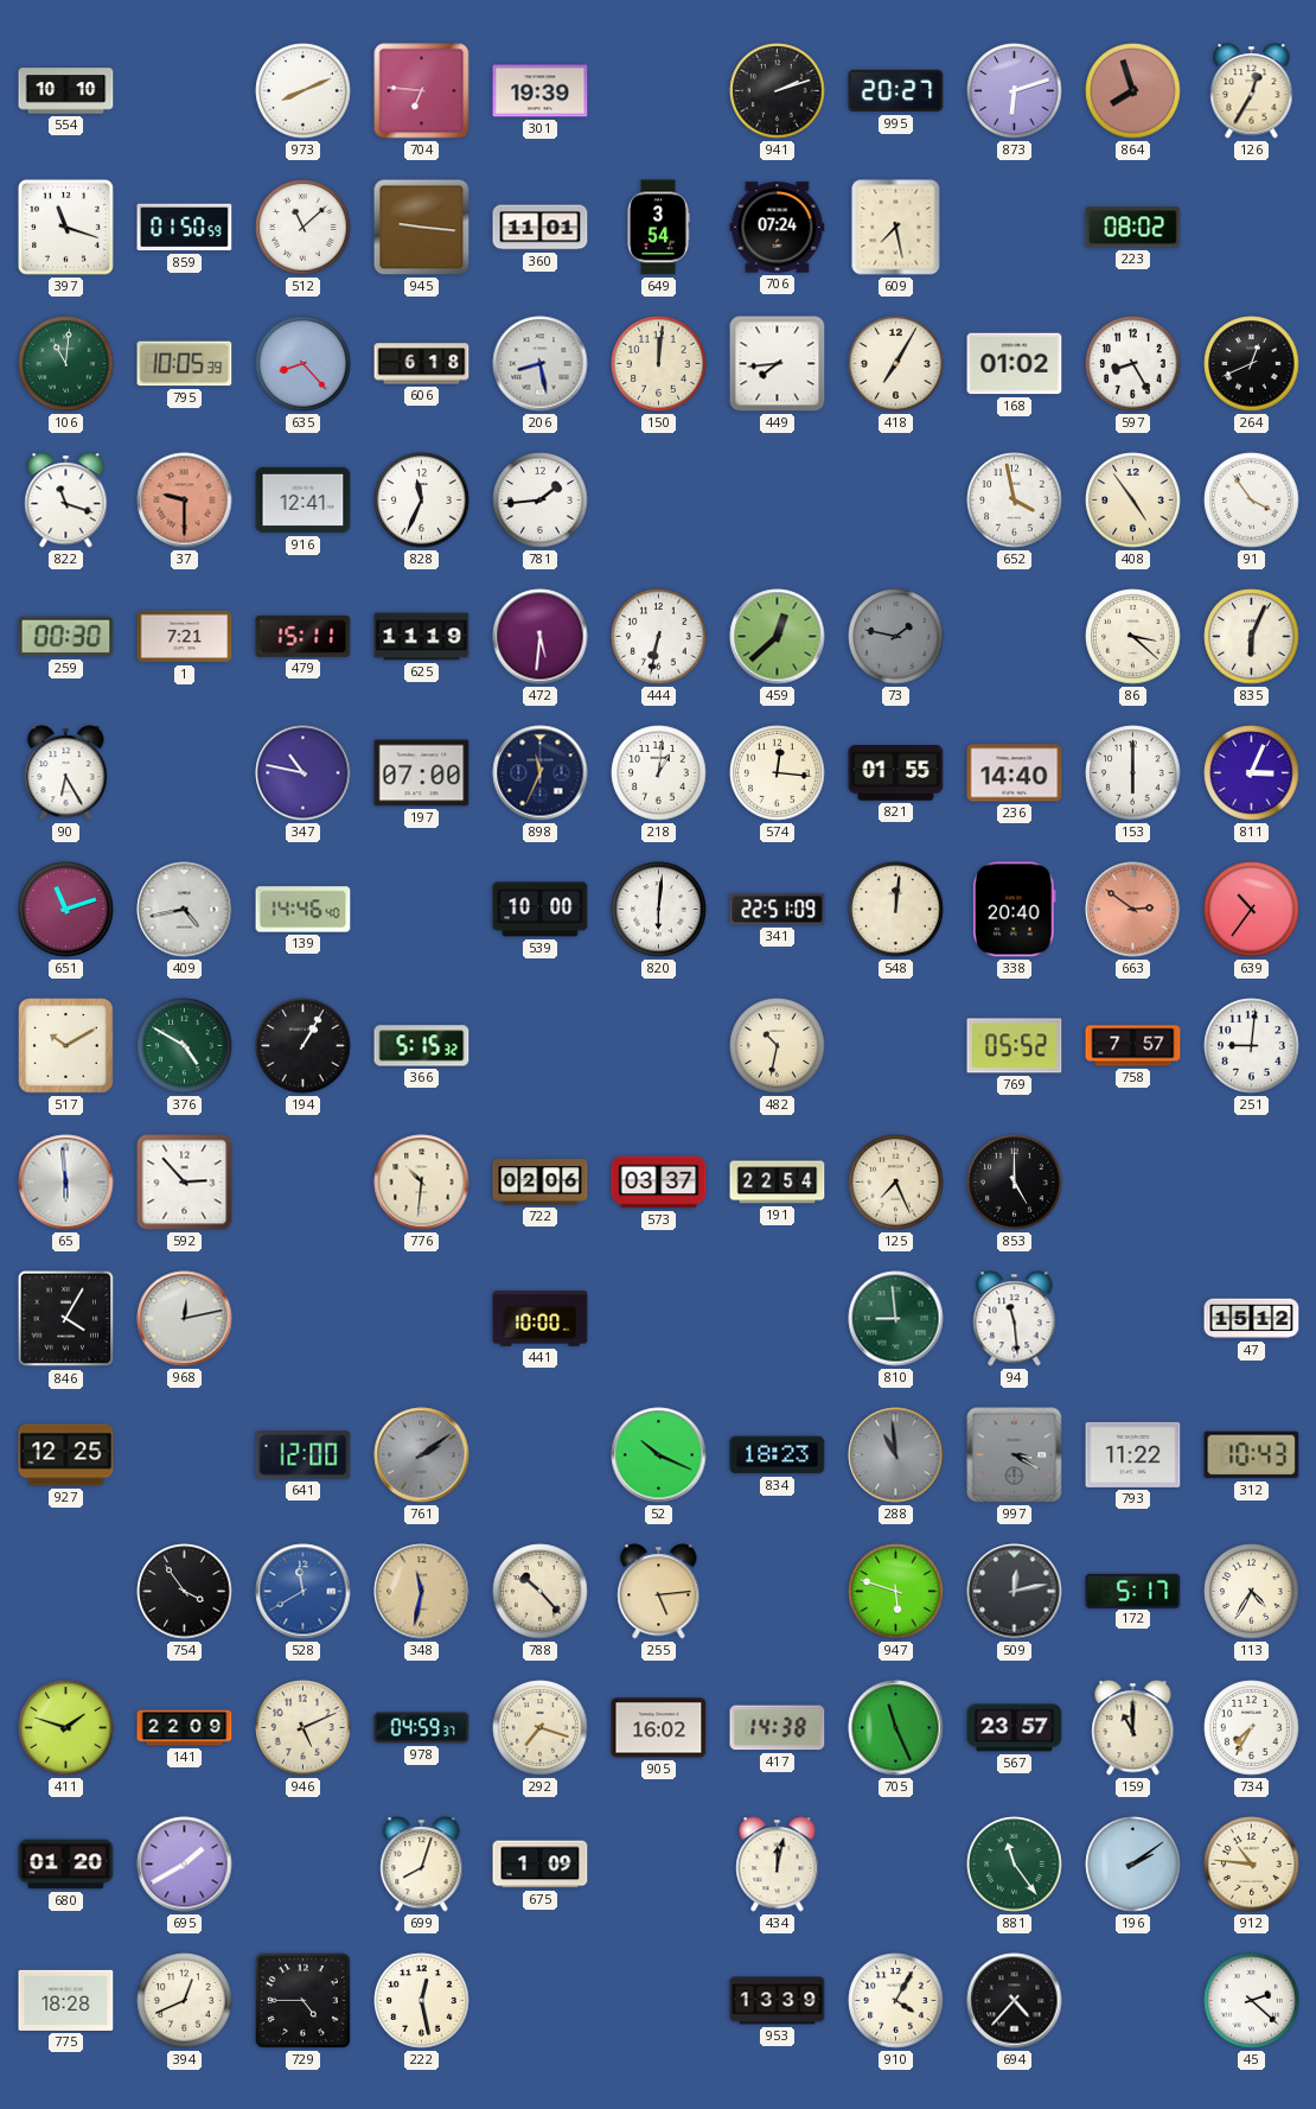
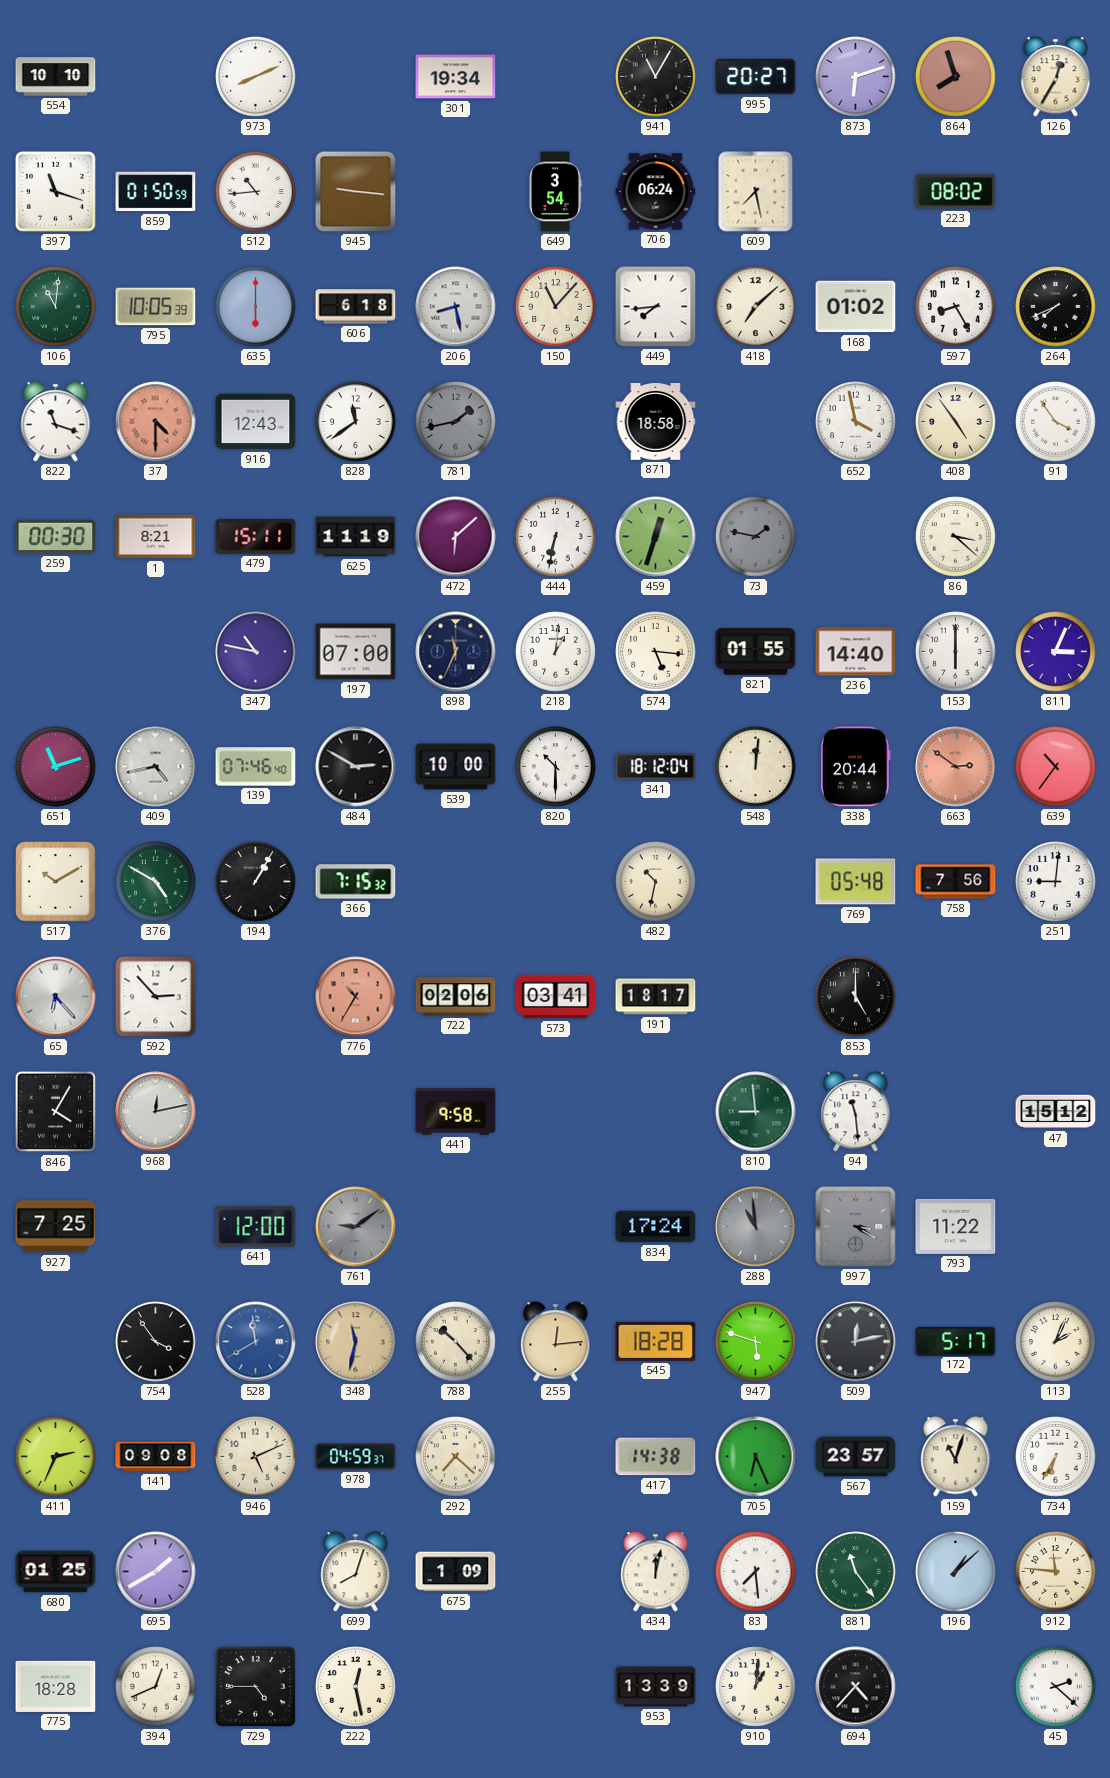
704: 6:46 -> none
301: 19:39 -> 19:34
941: 2:12 -> 11:05
512: 11:08 -> 10:44
360: 11:01 -> none
706: 07:24 -> 06:24
635: 8:23 -> 6:00
150: 12:01 -> 11:07
418: 7:05 -> 7:08
264: 12:41 -> 7:41
37: 9:30 -> 4:30
916: 12:41 -> 12:43
828: 11:34 -> 11:39
781: 1:44 -> 1:43
781 dial: white -> grey
871: none -> 18:58
1: 7:21 -> 8:21
472: 5:31 -> 6:08
459: 12:38 -> 12:33
835: 6:04 -> none
90: 6:25 -> none
574: 12:16 -> 5:16
139: 14:46 -> 07:46
484: none -> 2:50
820: 6:01 -> 10:30
341: 22:51 -> 18:12
338: 20:40 -> 20:44
366: 5:15 -> 7:15
769: 05:52 -> 05:48
758: 7:57 -> 7:56
65: 5:59 -> 6:23
776: 10:31 -> 10:35
776 dial: cream -> salmon
573: 03:37 -> 03:41
191: 22:54 -> 18:17
125: 7:26 -> none
441: 10:00 -> 9:58
927: 12:25 -> 7:25
761: 2:09 -> 9:09
52: 10:19 -> none
834: 18:23 -> 17:24
312: 10:43 -> none
255: 5:14 -> 12:14
545: none -> 18:28
113: 4:35 -> 2:04
411: 1:48 -> 2:34
141: 22:09 -> 09:08
292: 7:18 -> 7:22
905: 16:02 -> none
705: 11:26 -> 6:26
159: 11:00 -> 11:03
734: 7:35 -> 6:35
680: 01:20 -> 01:25
83: none -> 7:29
196: 2:09 -> 1:08
912: 10:46 -> 11:46
910: 4:05 -> 1:01
